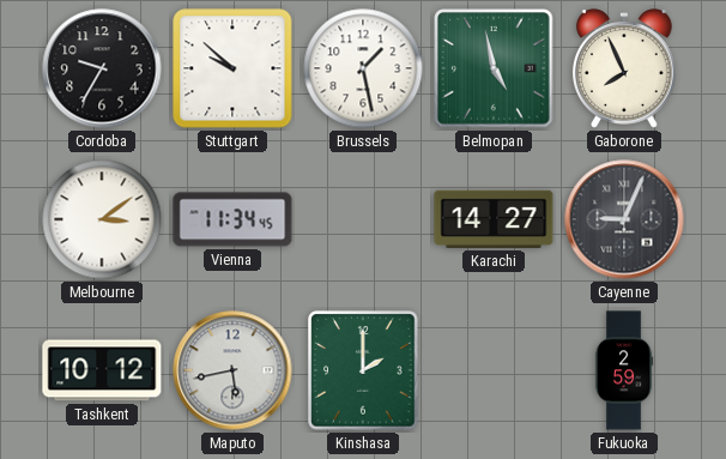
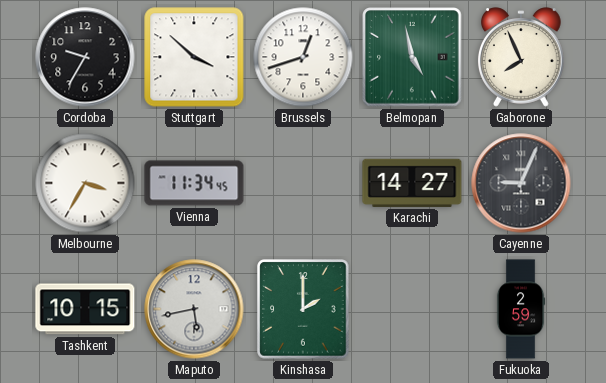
Stuttgart: 9:52 -> 3:52
Brussels: 1:28 -> 12:42
Melbourne: 3:09 -> 3:35
Tashkent: 10:12 -> 10:15
